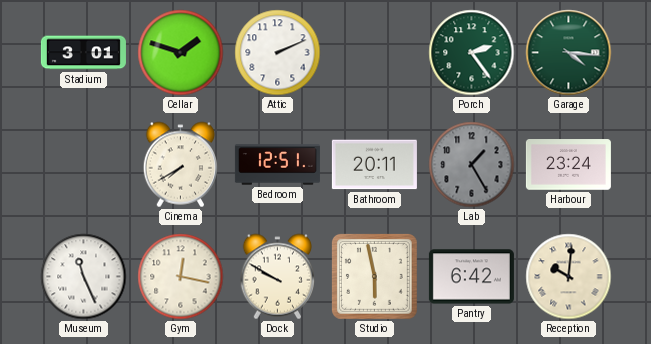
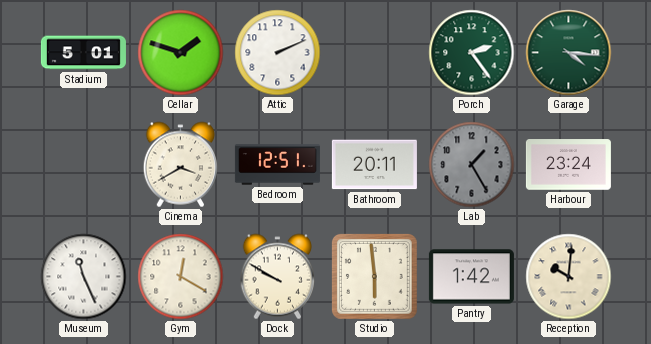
Stadium: 3:01 -> 5:01
Cinema: 7:40 -> 3:40
Gym: 12:17 -> 12:20
Studio: 5:58 -> 5:59
Pantry: 6:42 -> 1:42
